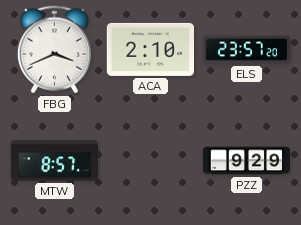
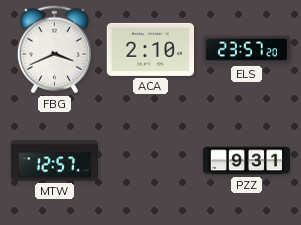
MTW: 8:57 -> 12:57
PZZ: 9:29 -> 9:31
